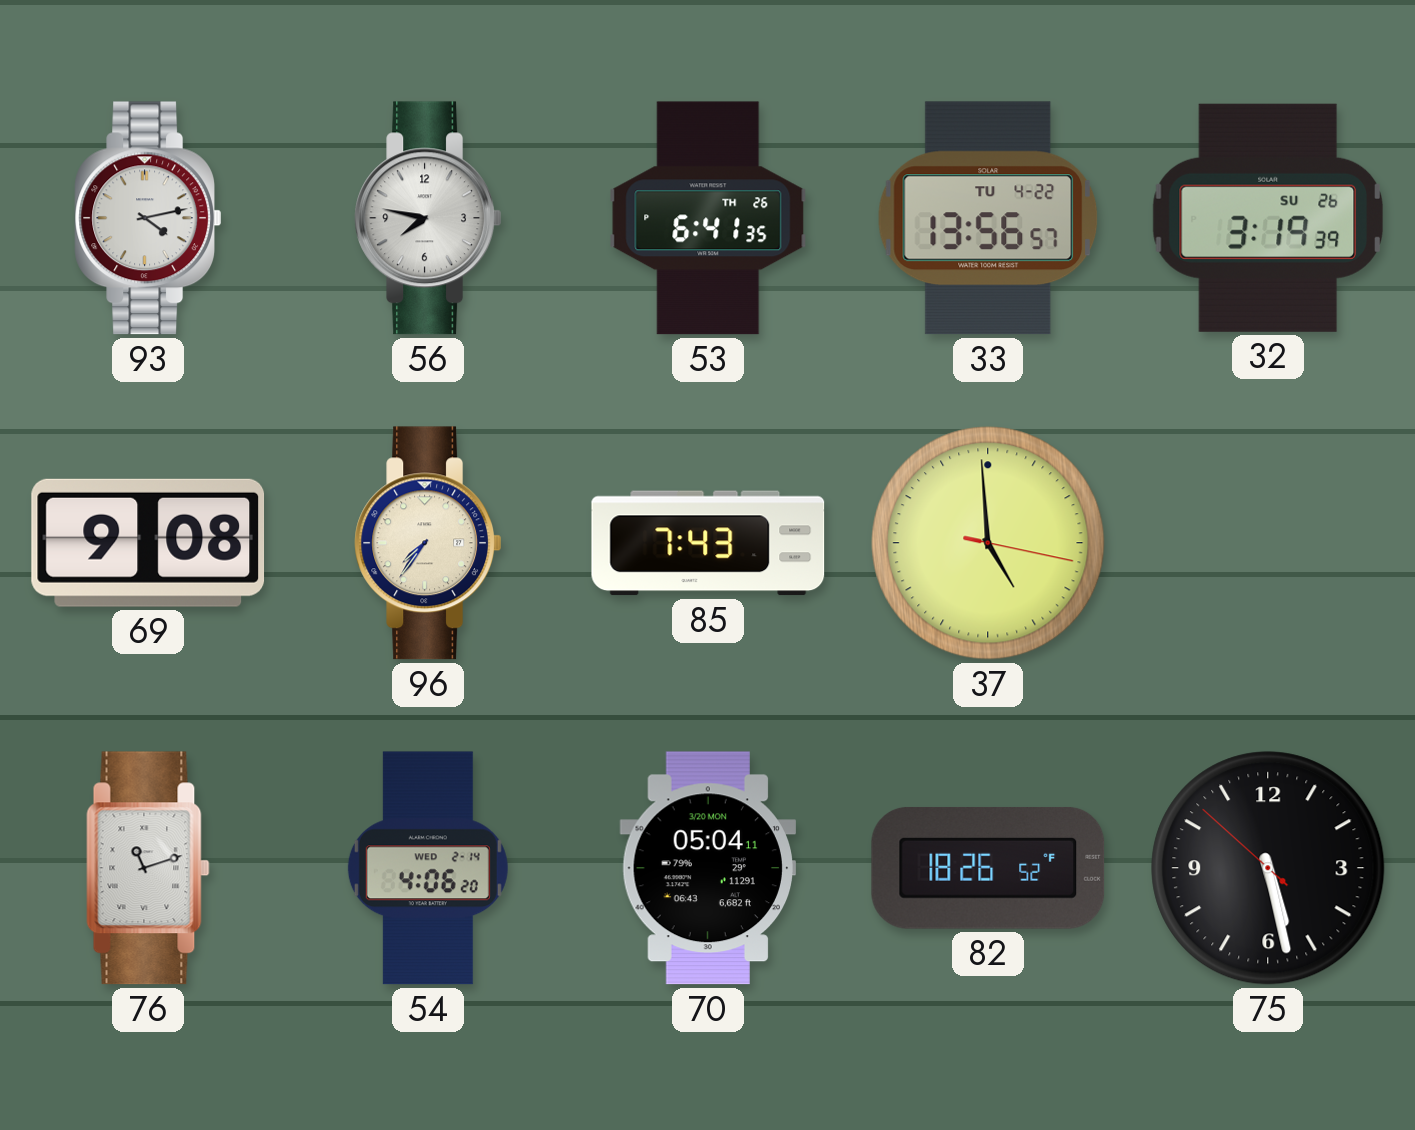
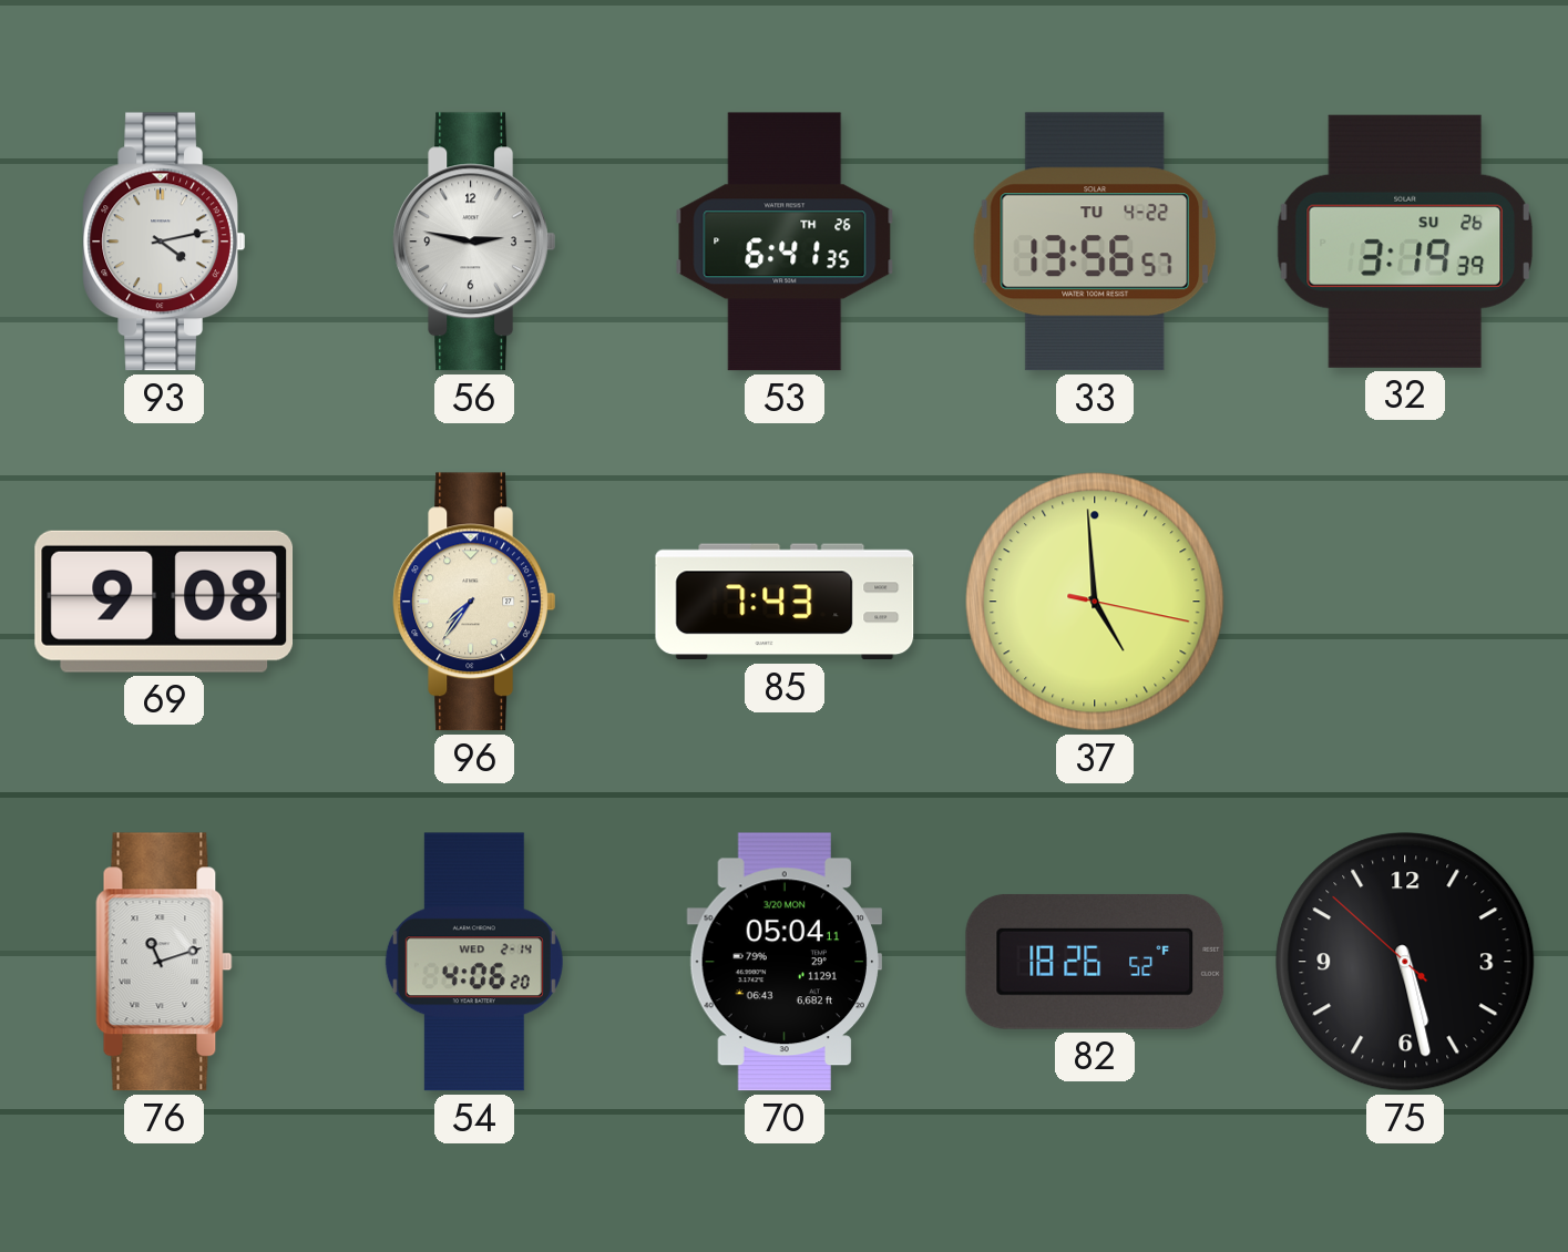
56: 7:47 -> 2:47
